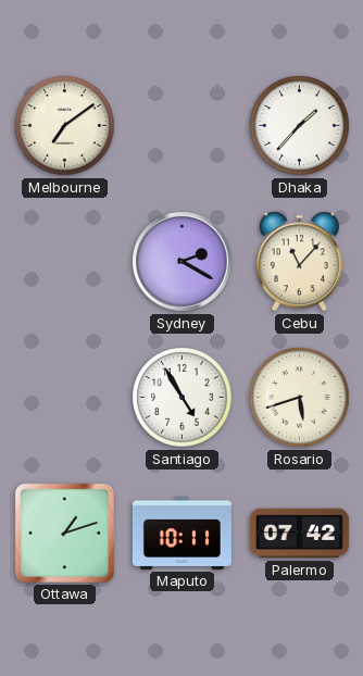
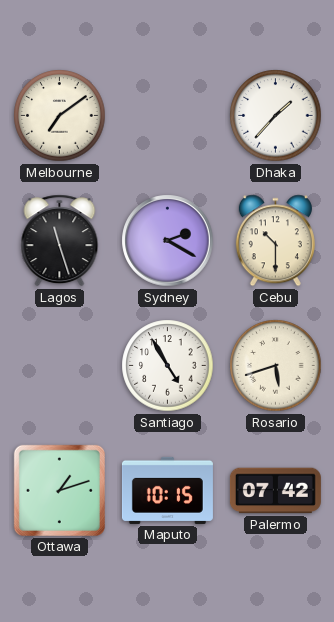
Lagos: none -> 11:27
Cebu: 11:07 -> 10:30
Maputo: 10:11 -> 10:15
